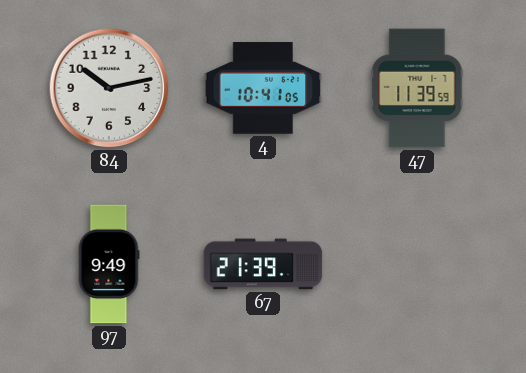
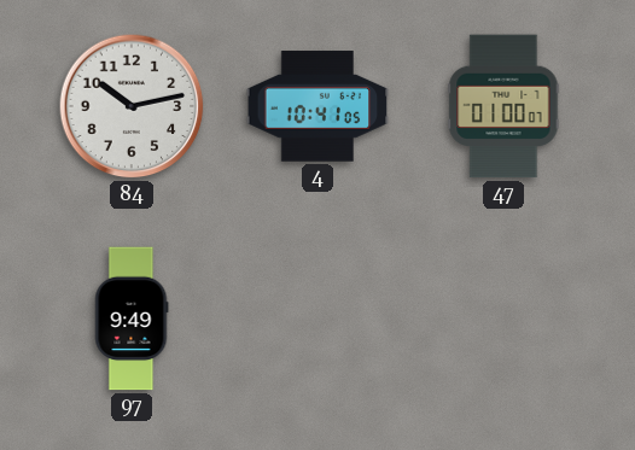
47: 11:39 -> 01:00
67: 21:39 -> none
